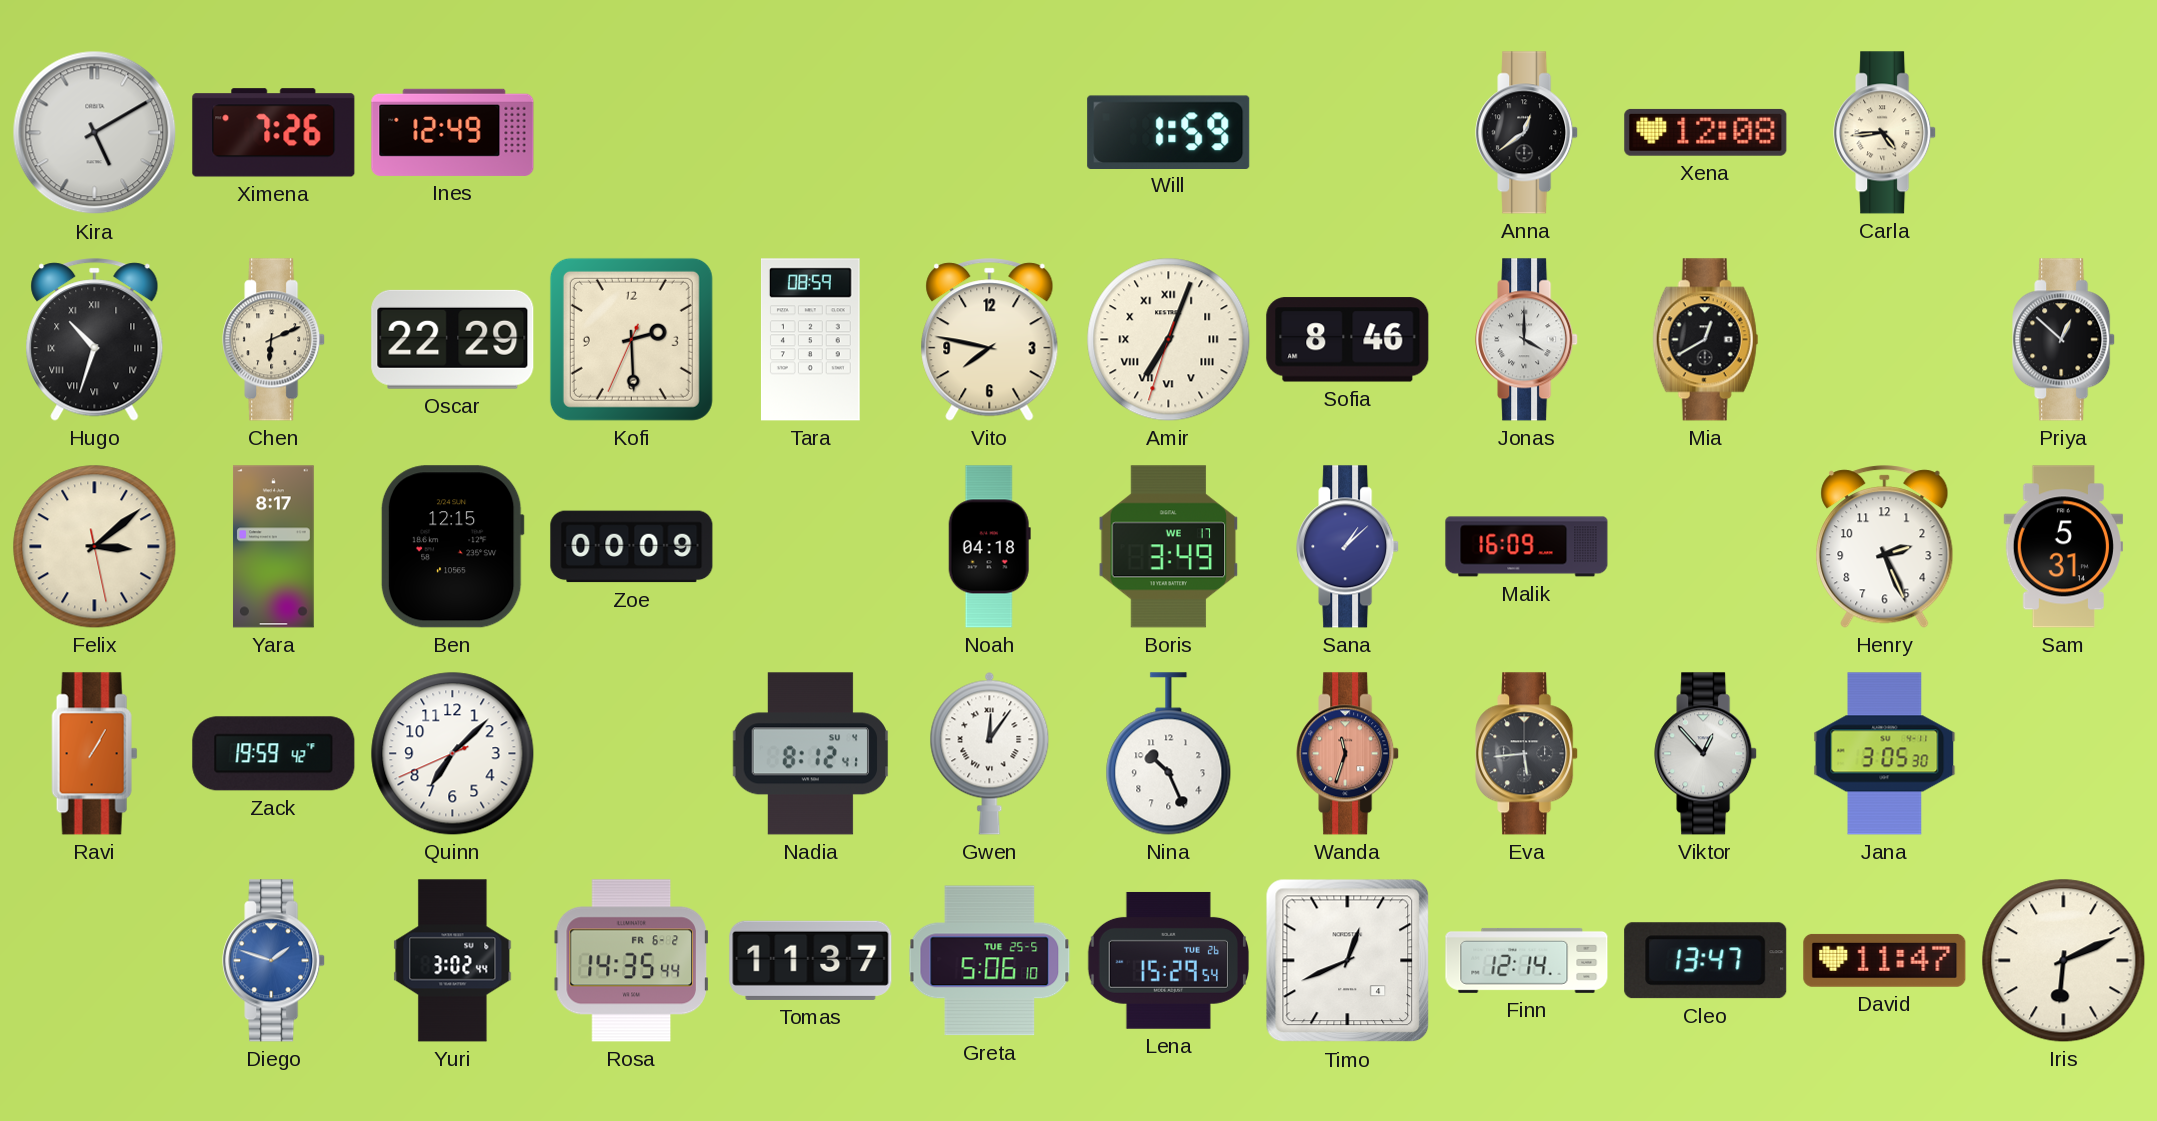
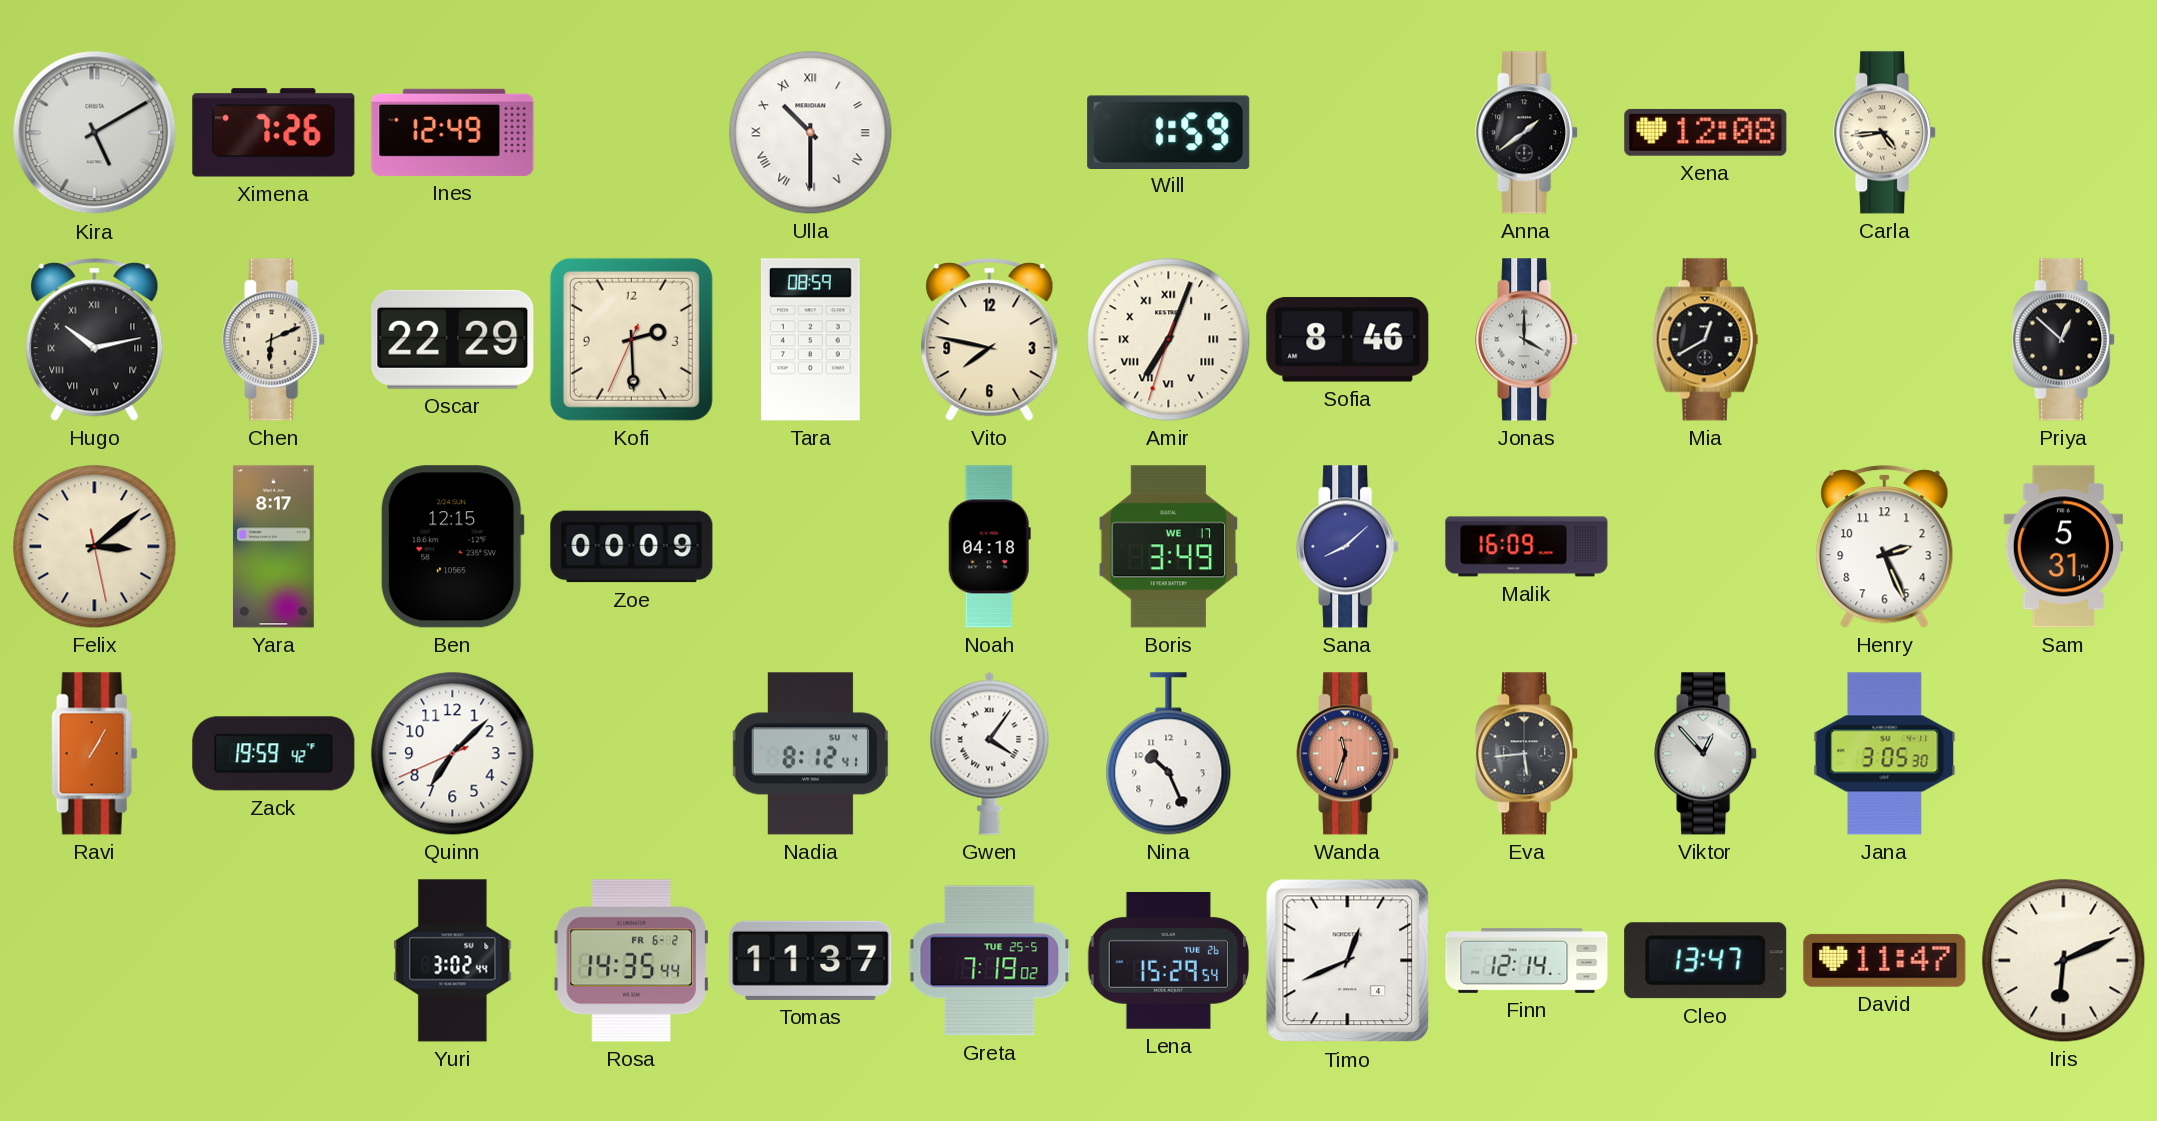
Ulla: none -> 10:30
Anna: 12:39 -> 1:39
Hugo: 10:33 -> 10:13
Sana: 1:08 -> 8:08
Gwen: 12:06 -> 4:06
Diego: 1:48 -> none
Greta: 5:06 -> 7:19
